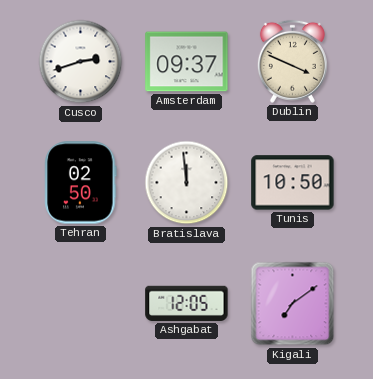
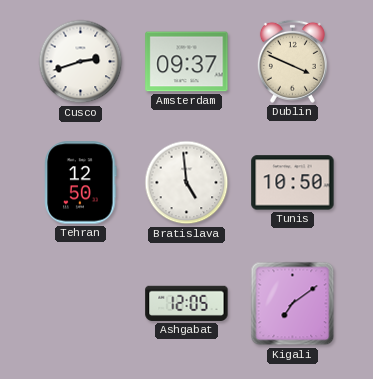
Tehran: 02:50 -> 12:50
Bratislava: 11:59 -> 4:59
